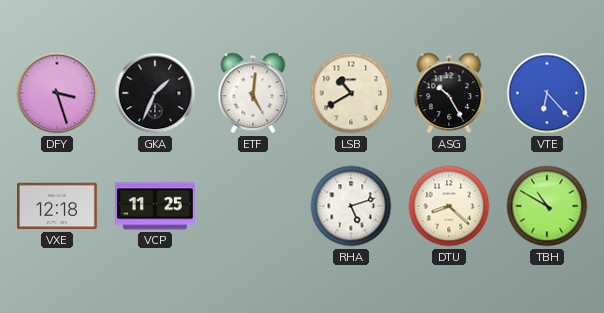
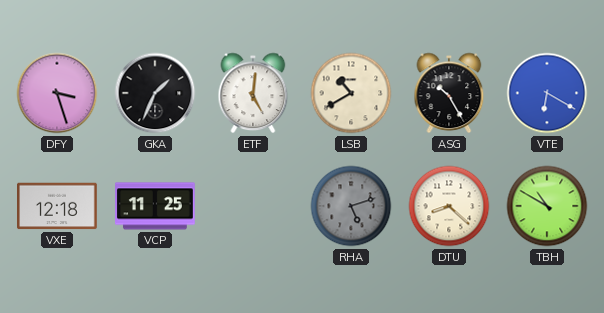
VTE: 6:23 -> 6:20
RHA dial: white -> grey
